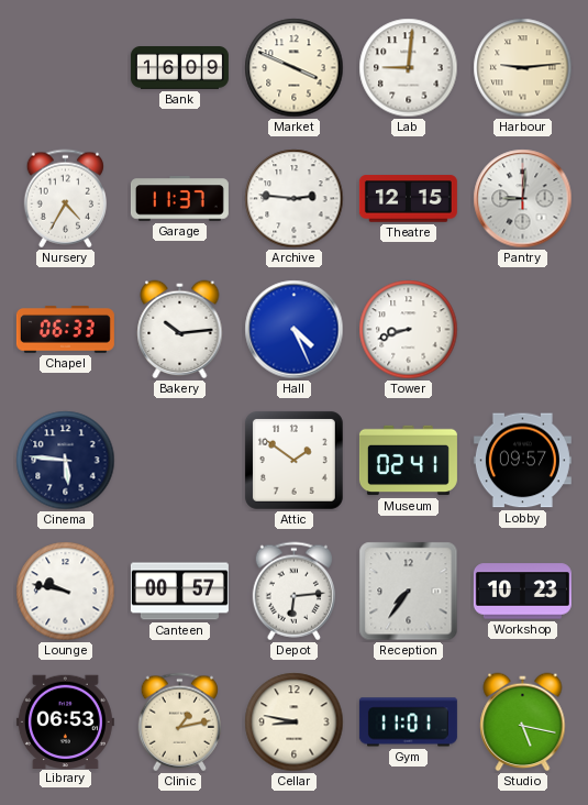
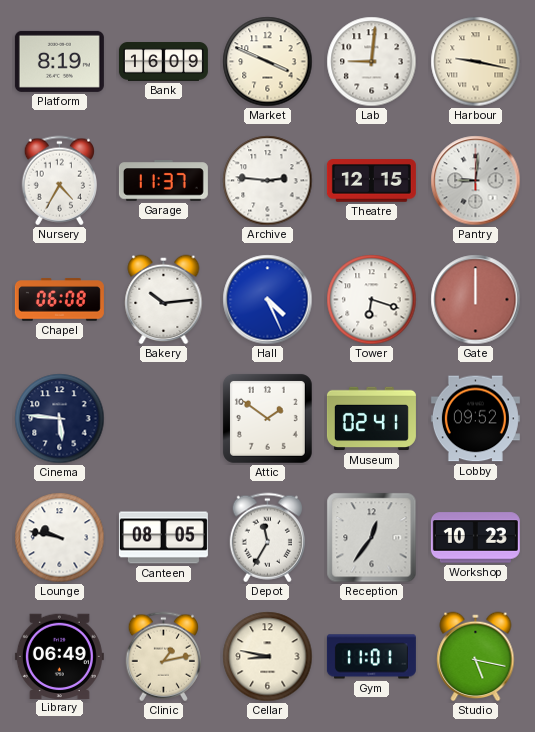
Platform: none -> 8:19
Harbour: 9:14 -> 9:17
Chapel: 06:33 -> 06:08
Tower: 8:42 -> 6:18
Gate: none -> 12:00
Lobby: 09:57 -> 09:52
Canteen: 00:57 -> 08:05
Depot: 6:14 -> 11:35
Reception: 7:36 -> 12:36
Library: 06:53 -> 06:49
